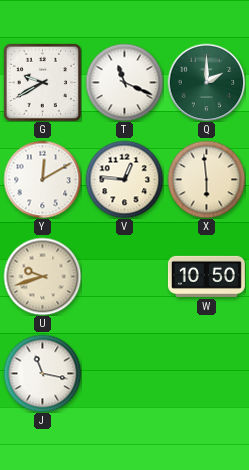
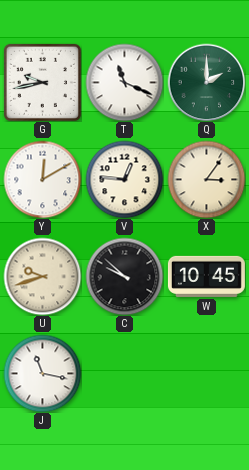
G: 9:40 -> 9:43
X: 5:59 -> 3:06
C: none -> 9:52
W: 10:50 -> 10:45
